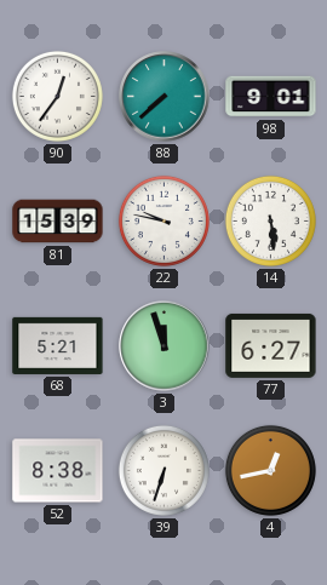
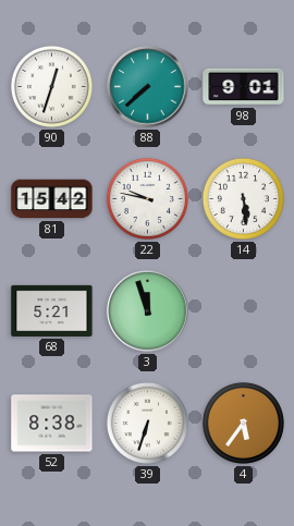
90: 12:36 -> 12:33
81: 15:39 -> 15:42
77: 6:27 -> none
4: 12:43 -> 5:36
